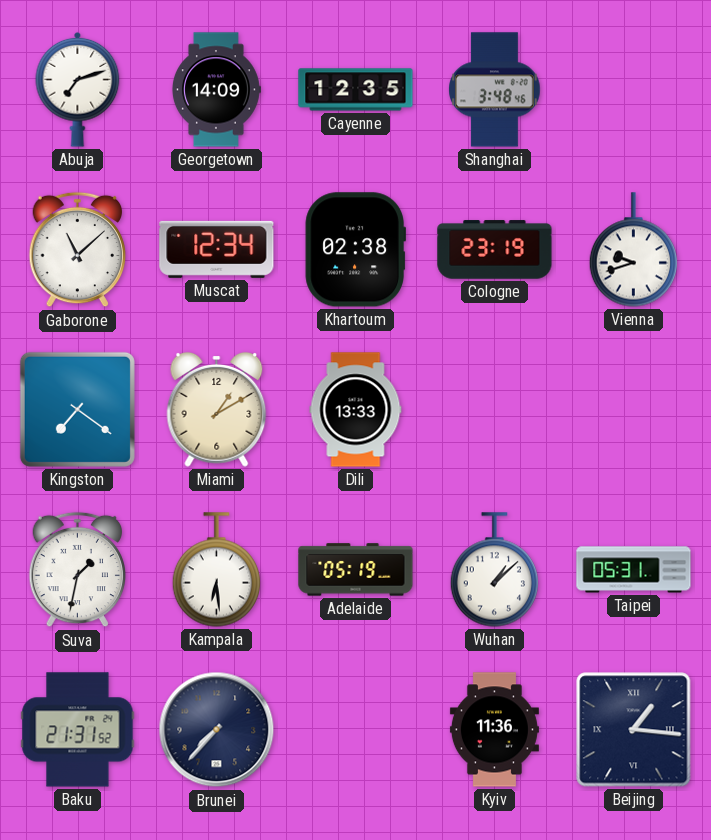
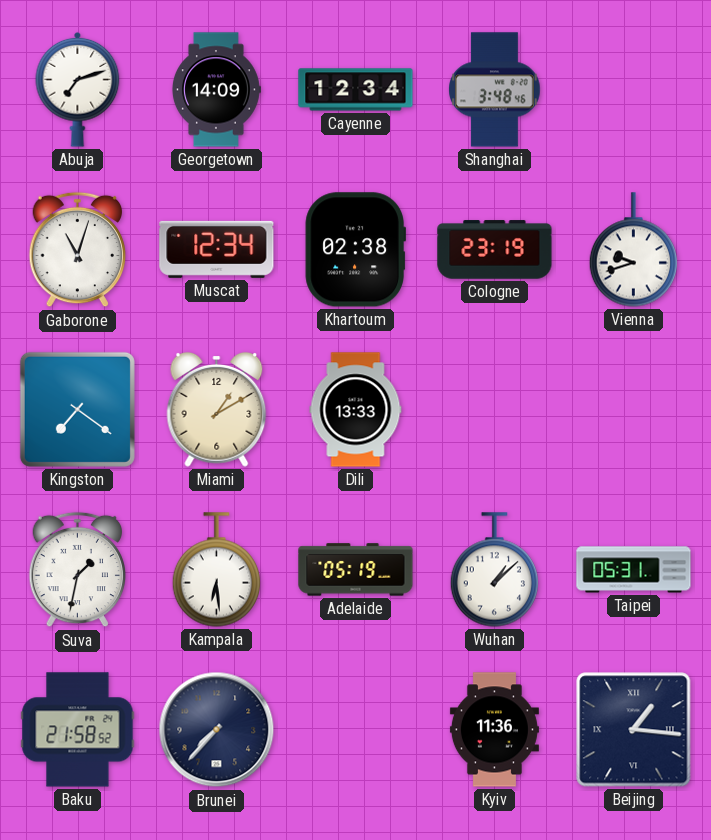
Cayenne: 12:35 -> 12:34
Gaborone: 11:08 -> 11:03
Baku: 21:31 -> 21:58
